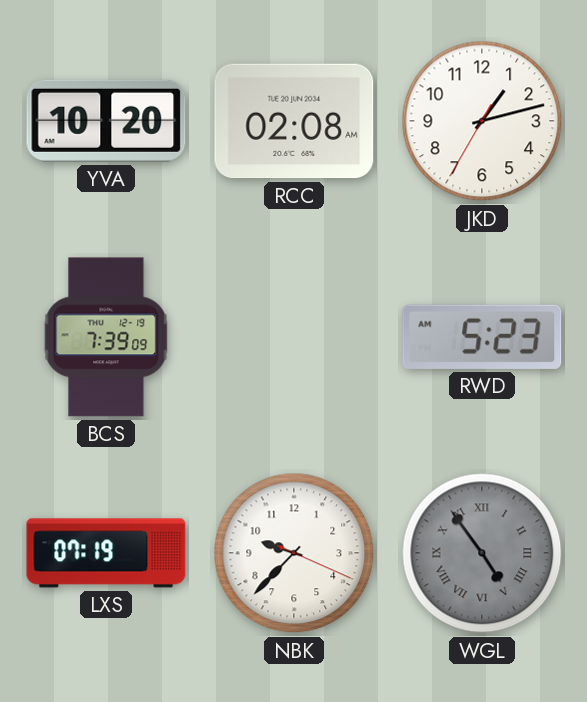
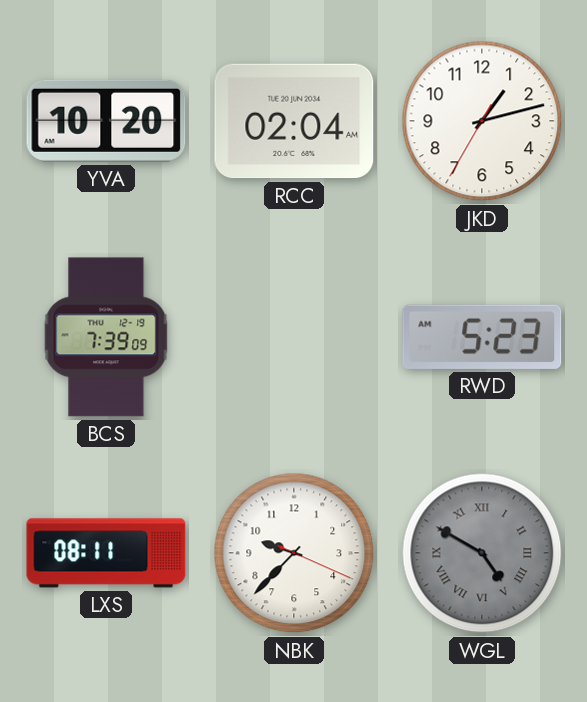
RCC: 02:08 -> 02:04
LXS: 07:19 -> 08:11
WGL: 4:54 -> 4:50
